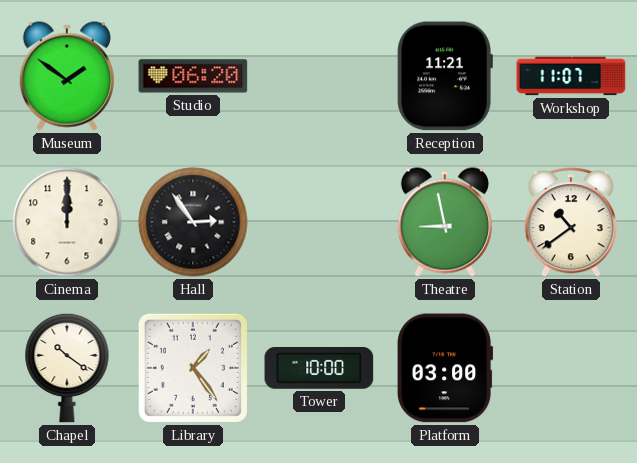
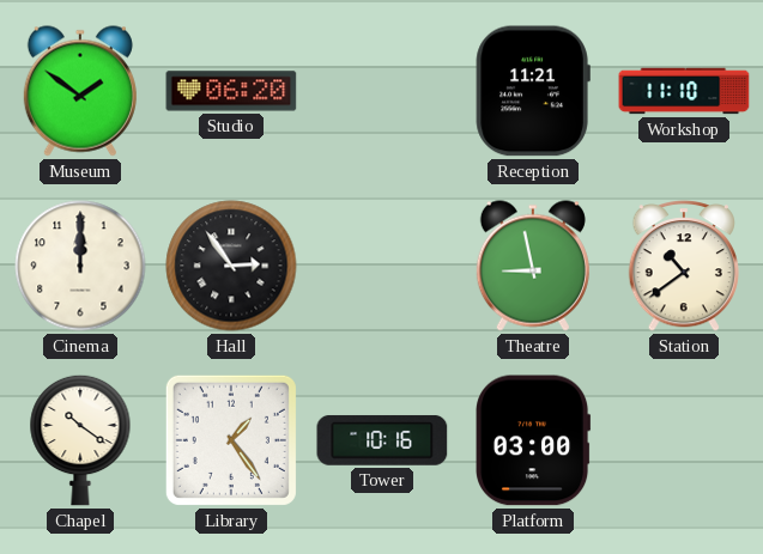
Workshop: 11:07 -> 11:10
Tower: 10:00 -> 10:16
